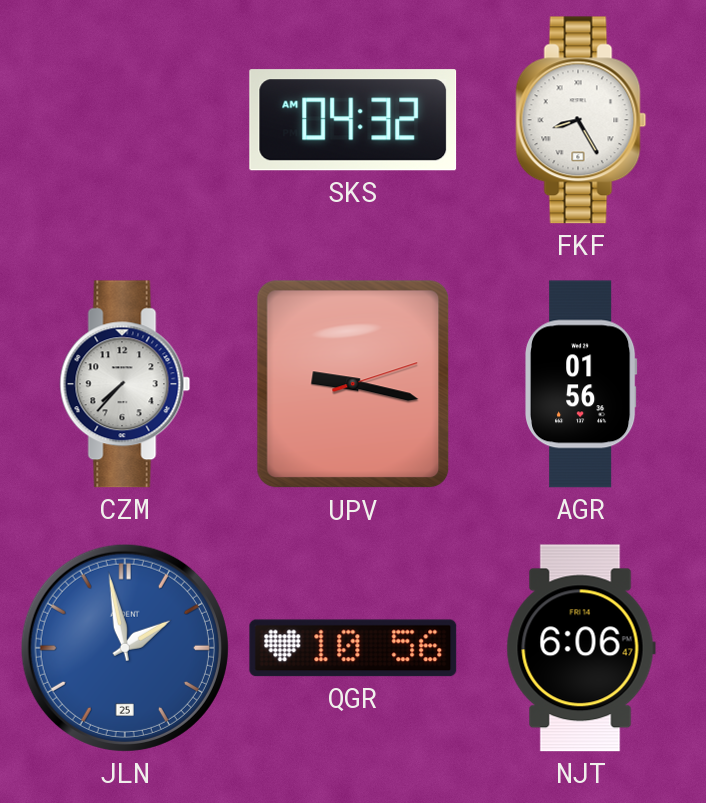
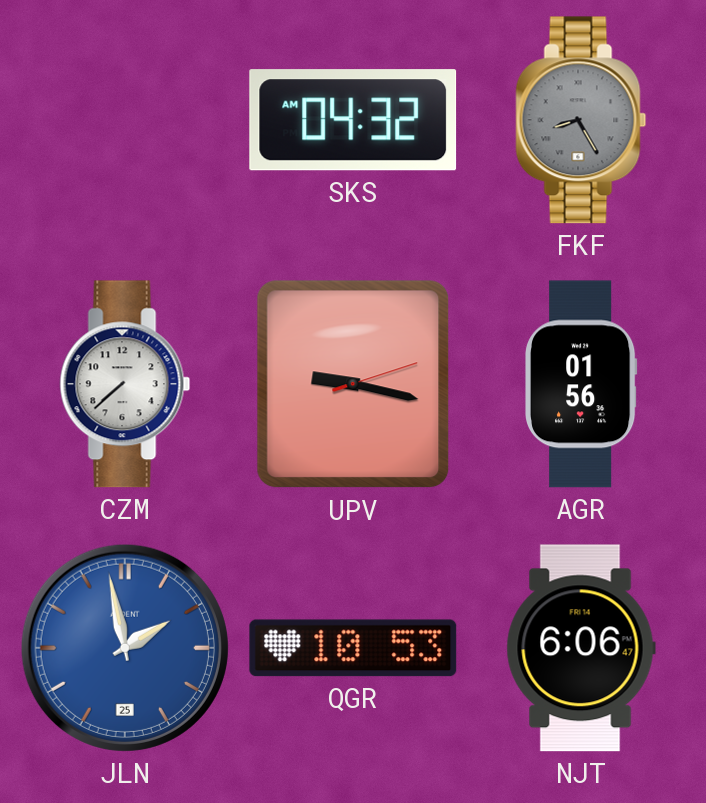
FKF dial: white -> grey
CZM: 7:37 -> 7:38
QGR: 10:56 -> 10:53
